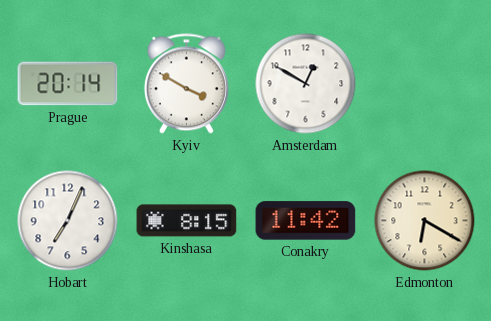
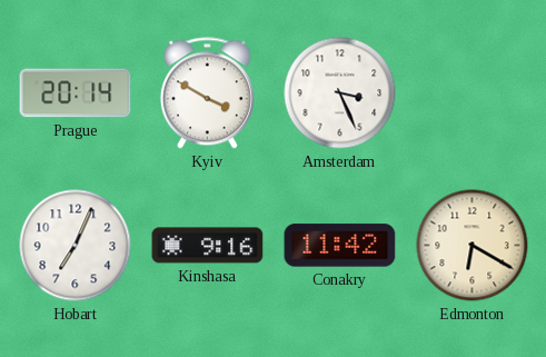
Amsterdam: 12:50 -> 3:26
Kinshasa: 8:15 -> 9:16
